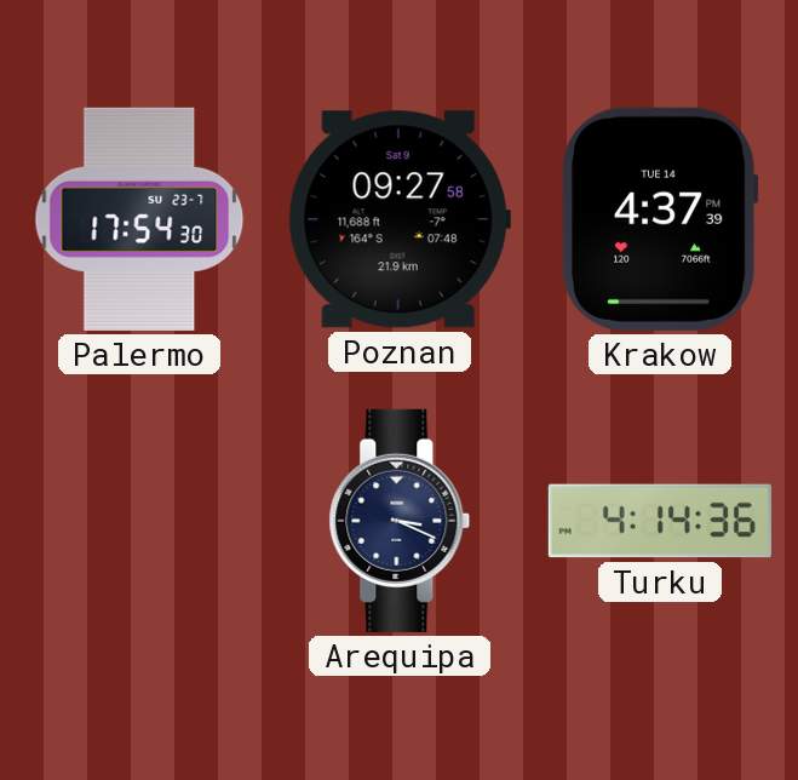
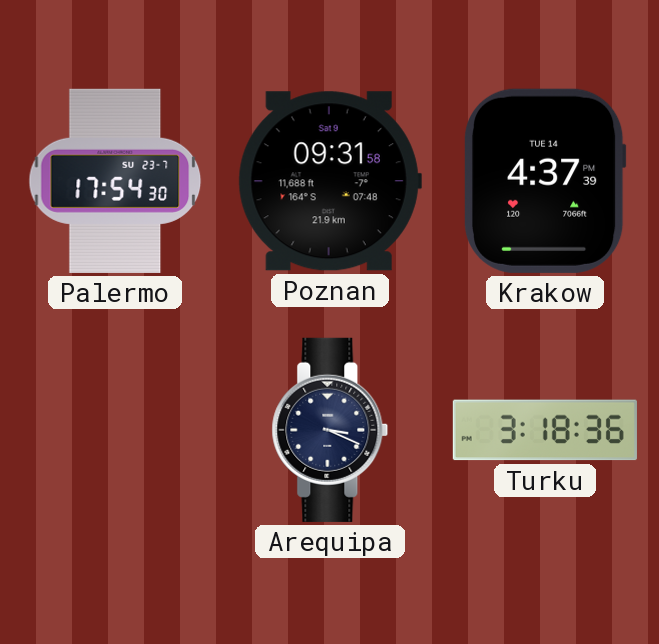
Poznan: 09:27 -> 09:31
Turku: 4:14 -> 3:18
